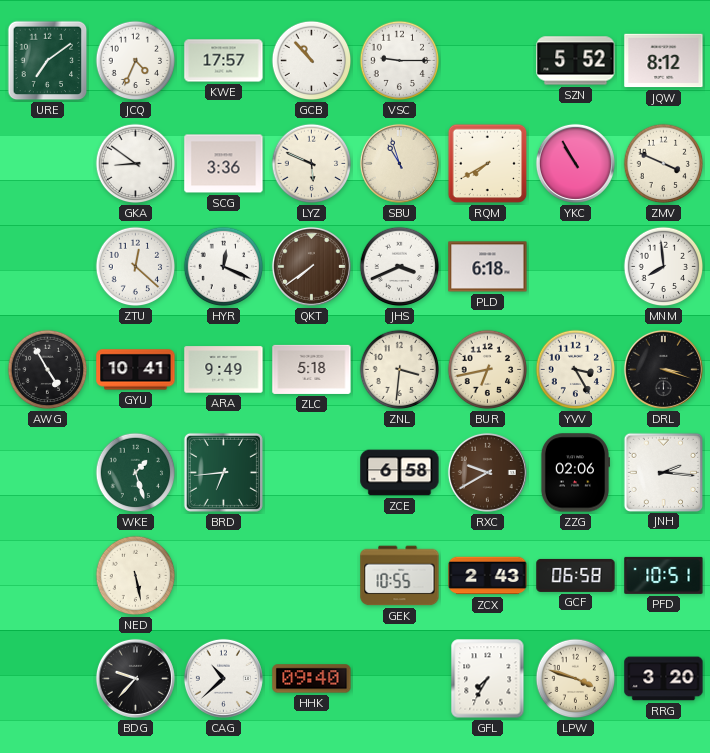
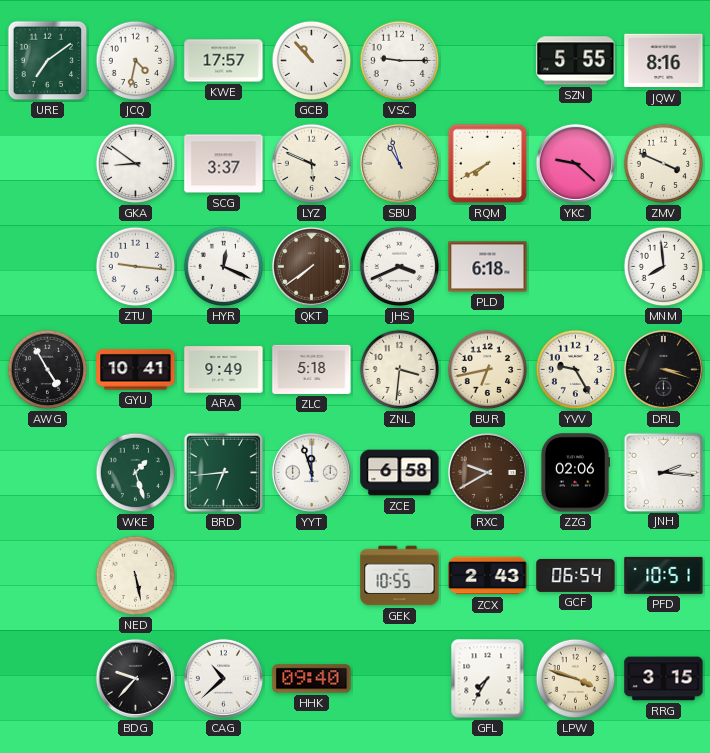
JCQ: 4:34 -> 4:32
SZN: 5:52 -> 5:55
JQW: 8:12 -> 8:16
SCG: 3:36 -> 3:37
YKC: 10:55 -> 9:22
ZTU: 12:22 -> 9:16
YVV: 3:25 -> 9:25
YYT: none -> 11:57
GCF: 06:58 -> 06:54
RRG: 3:20 -> 3:15
